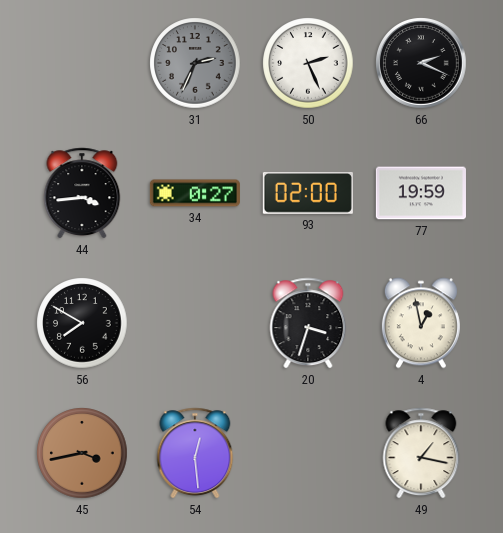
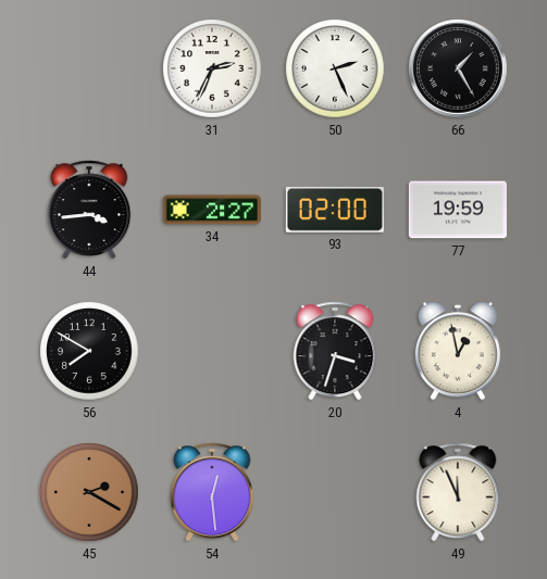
31 dial: grey -> white
66: 2:19 -> 1:25
34: 0:27 -> 2:27
45: 3:43 -> 2:20
49: 1:17 -> 11:56
